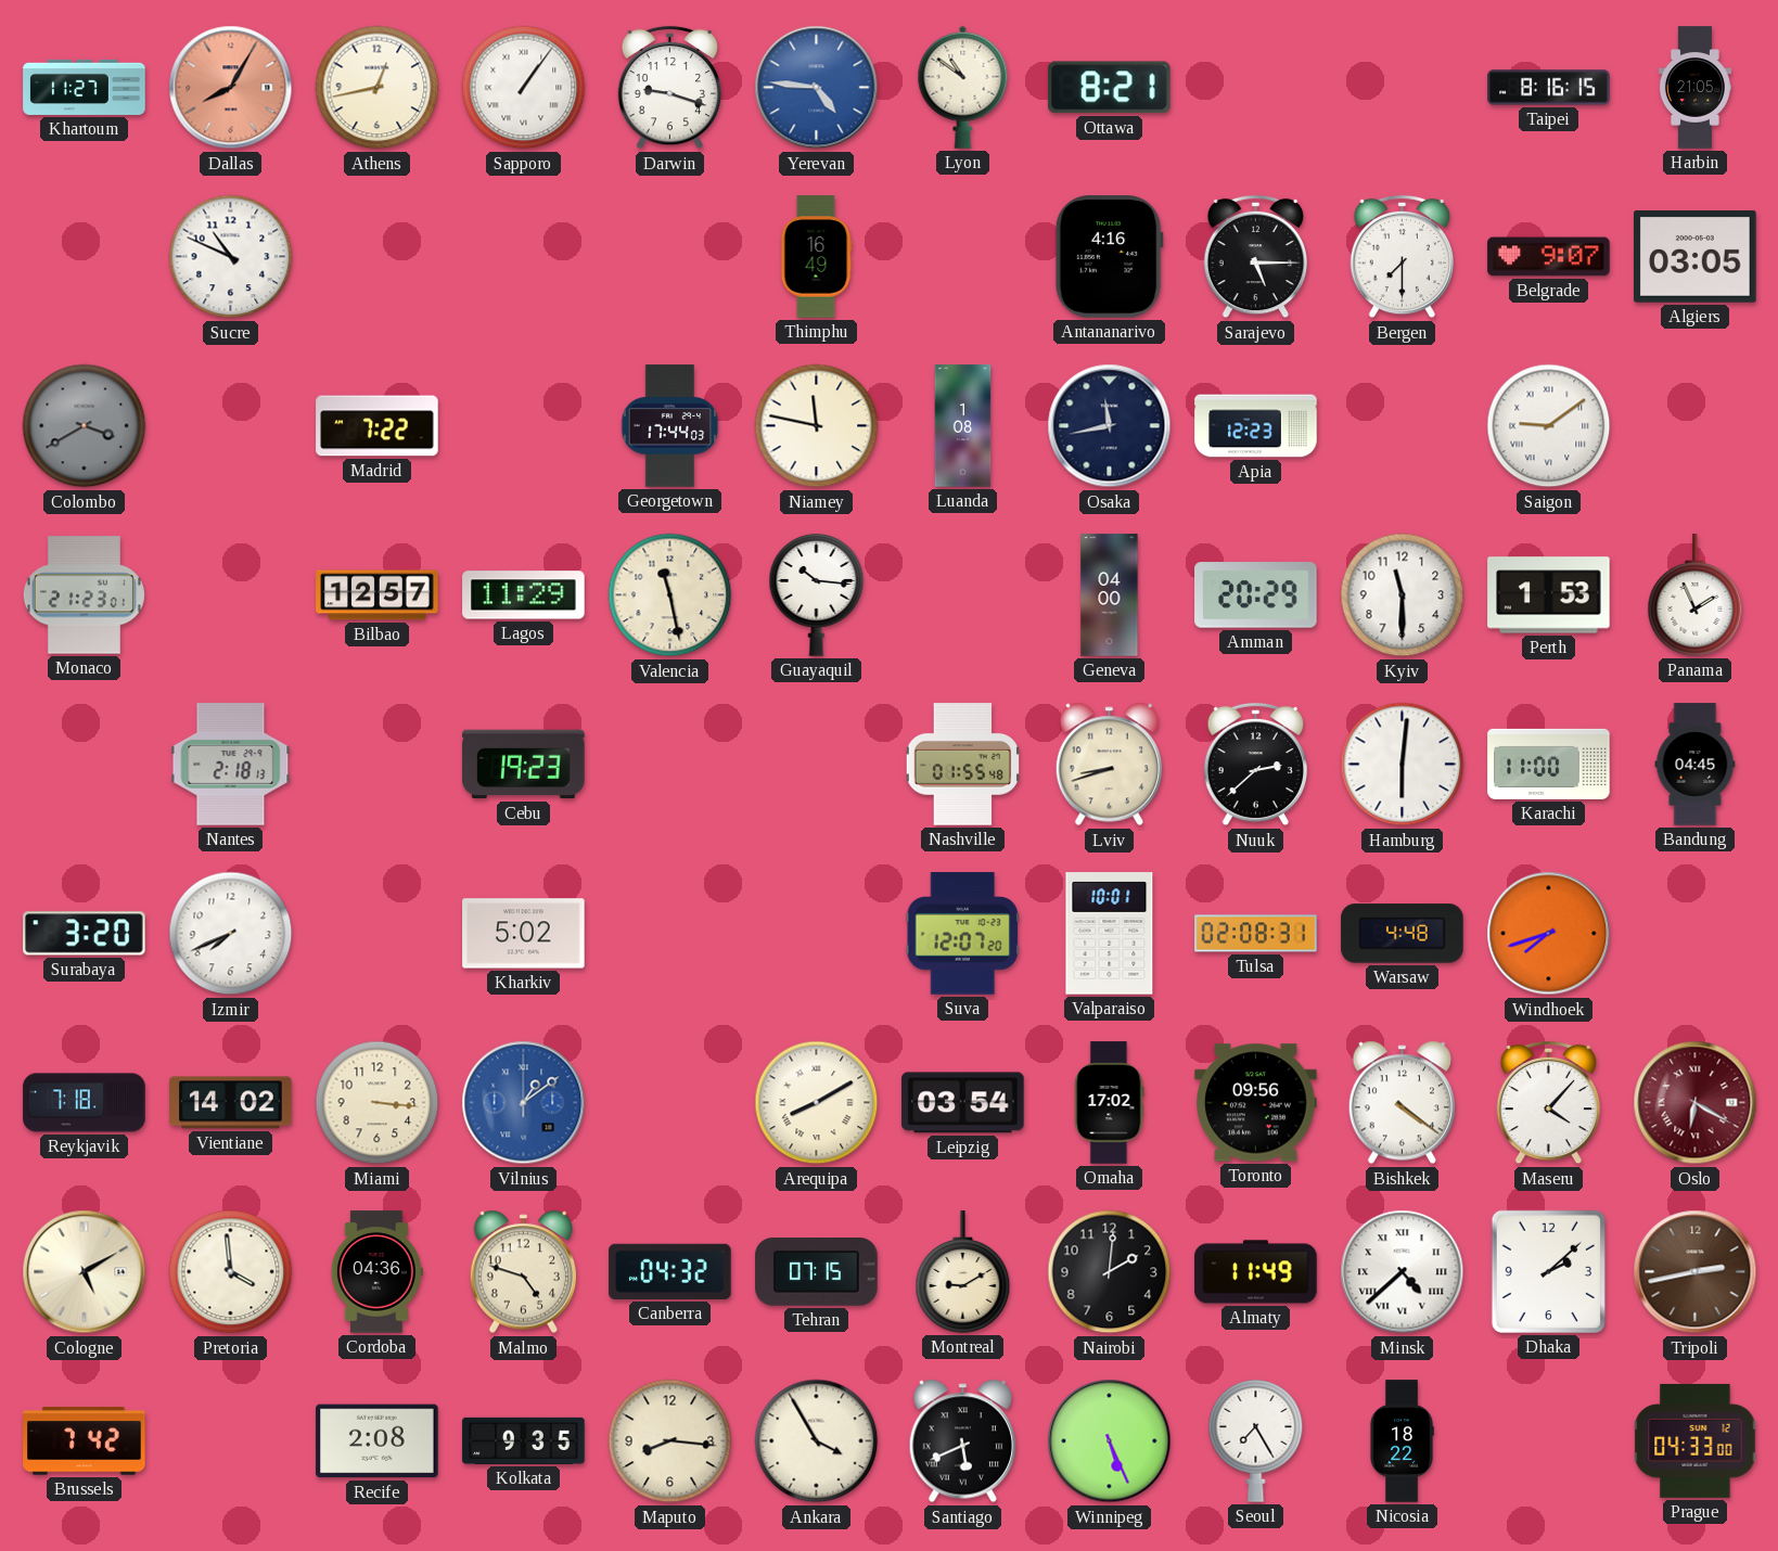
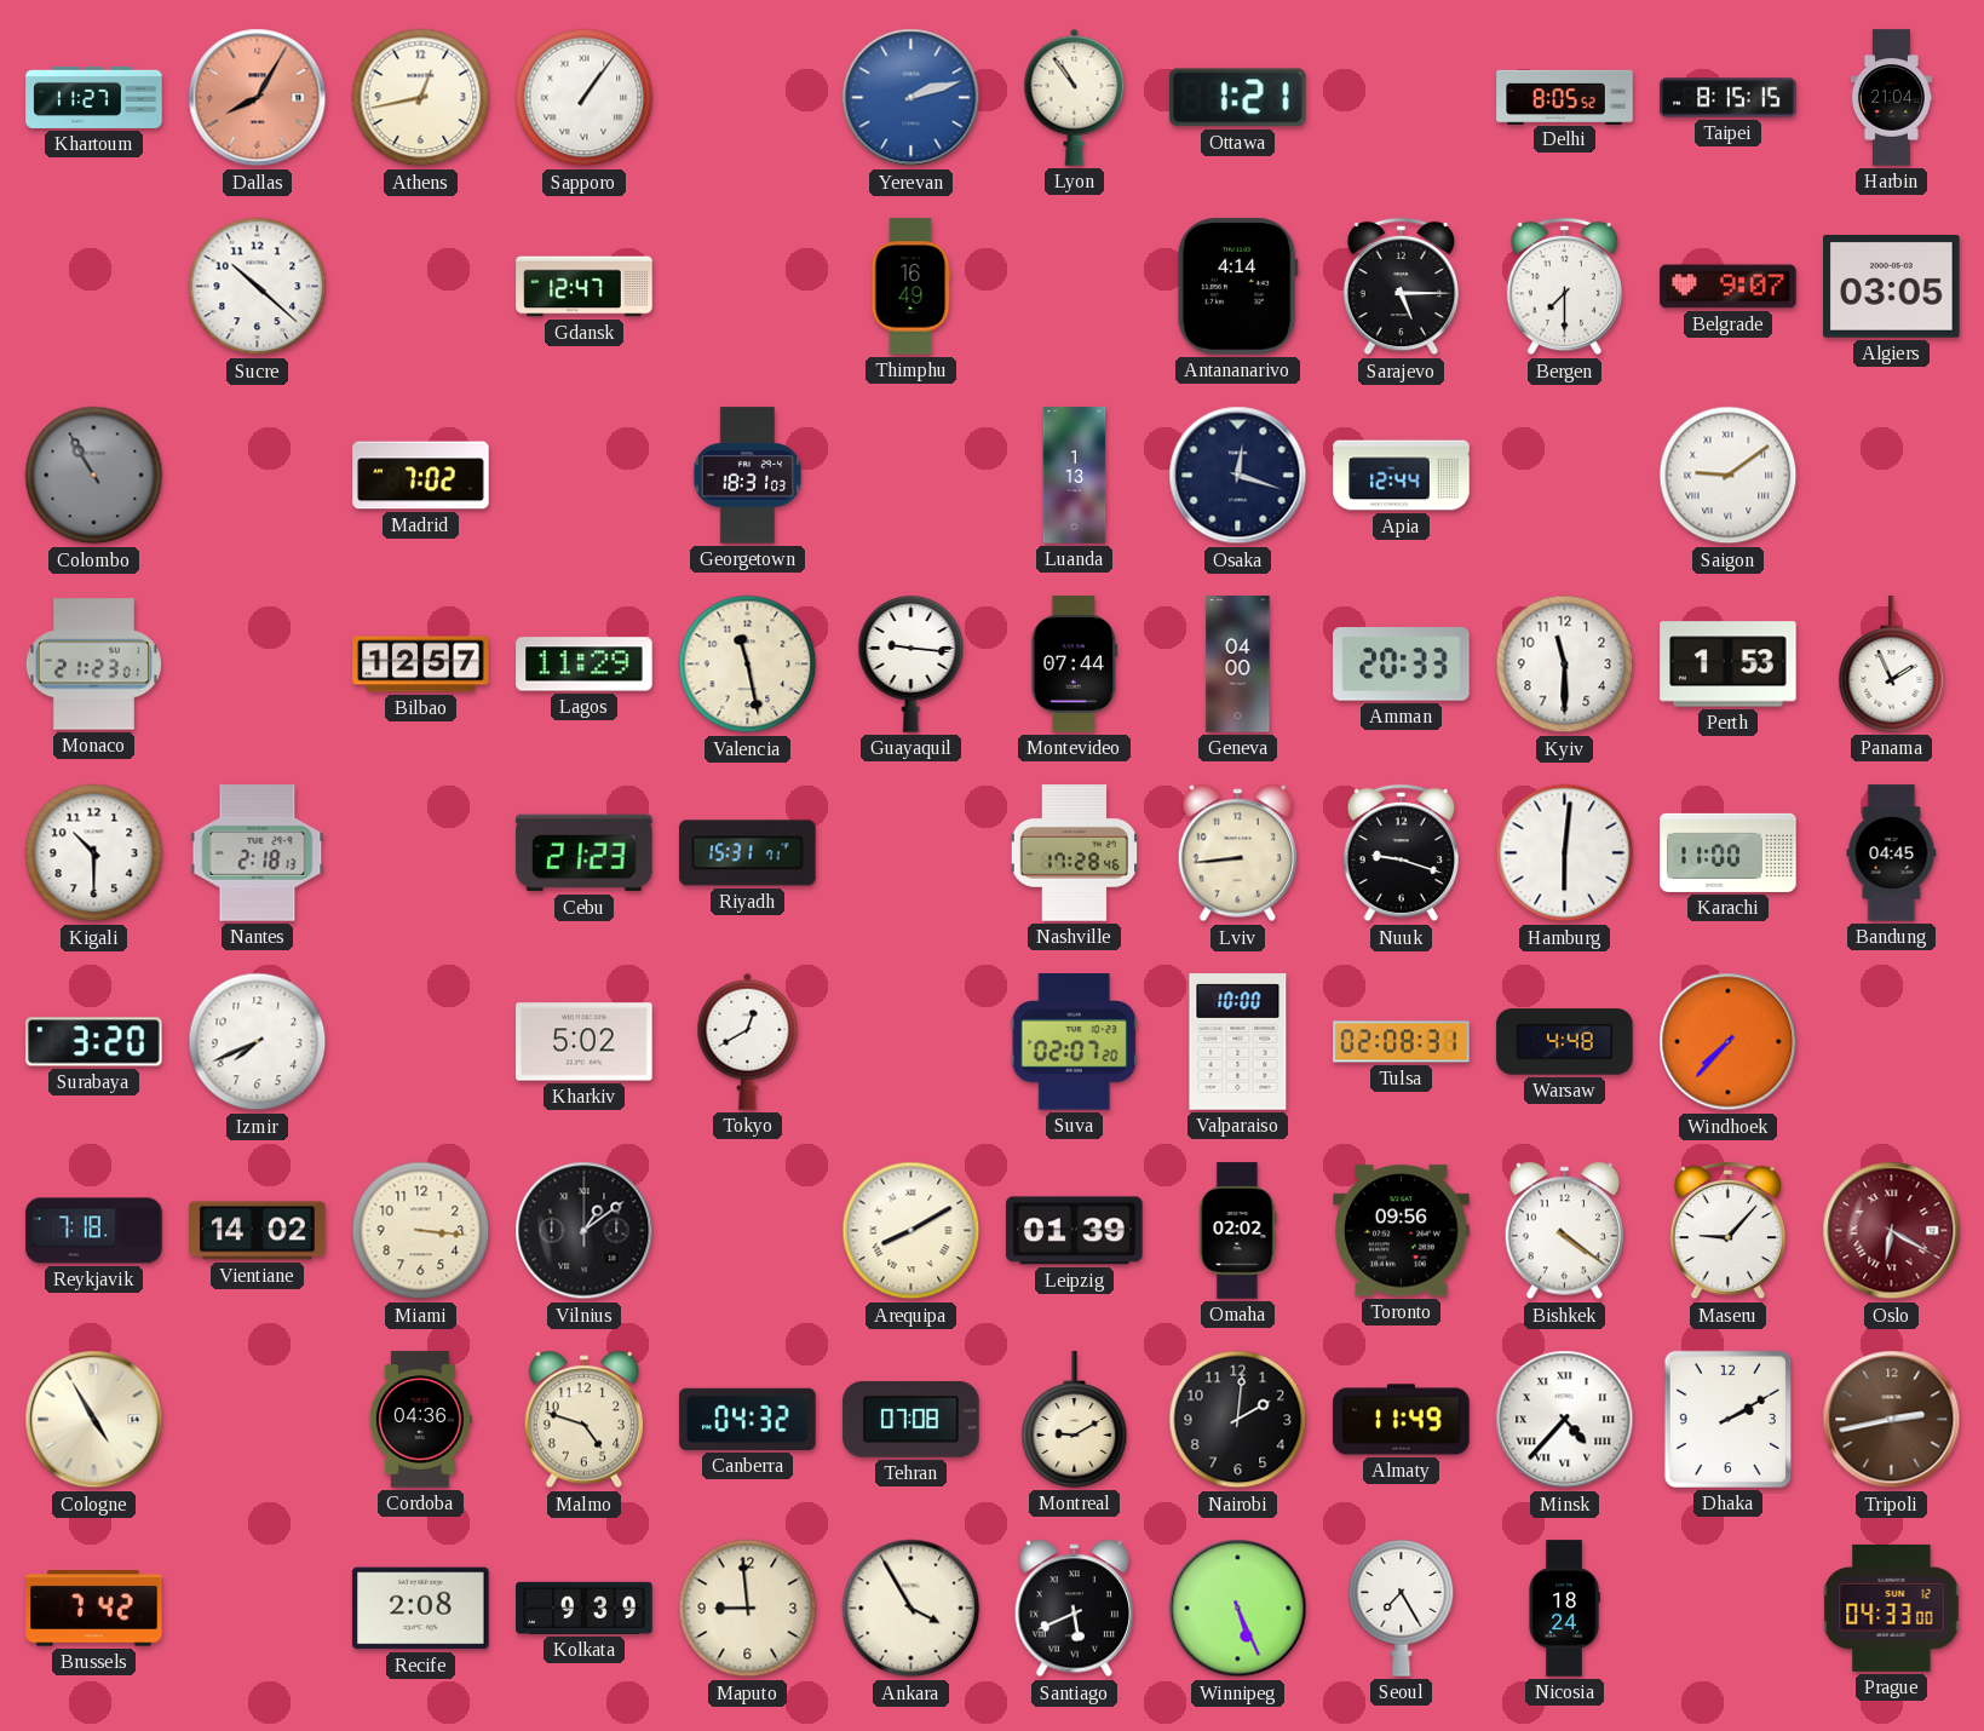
Darwin: 9:18 -> none
Yerevan: 4:46 -> 2:12
Lyon: 10:51 -> 10:54
Ottawa: 8:21 -> 1:21
Delhi: none -> 8:05
Taipei: 8:16 -> 8:15
Harbin: 21:05 -> 21:04
Sucre: 10:49 -> 10:22
Gdansk: none -> 12:47
Antananarivo: 4:16 -> 4:14
Colombo: 3:40 -> 10:55
Madrid: 7:22 -> 7:02
Georgetown: 17:44 -> 18:31
Niamey: 11:47 -> none
Luanda: 1:08 -> 1:13
Osaka: 11:43 -> 12:18
Apia: 12:23 -> 12:44
Guayaquil: 10:16 -> 9:16
Montevideo: none -> 07:44
Amman: 20:29 -> 20:33
Kigali: none -> 10:30
Cebu: 19:23 -> 21:23
Riyadh: none -> 15:31
Nashville: 01:55 -> 17:28
Lviv: 8:42 -> 8:44
Nuuk: 2:38 -> 9:18
Tokyo: none -> 12:40
Suva: 12:07 -> 02:07
Valparaiso: 10:01 -> 10:00
Windhoek: 7:42 -> 7:37
Vilnius dial: blue -> black
Leipzig: 03:54 -> 01:39
Omaha: 17:02 -> 02:02
Maseru: 4:07 -> 9:07
Cologne: 5:10 -> 4:55
Pretoria: 3:59 -> none
Tehran: 07:15 -> 07:08
Minsk: 4:38 -> 4:37
Dhaka: 2:08 -> 2:10
Kolkata: 9:35 -> 9:39
Maputo: 8:16 -> 8:59
Nicosia: 18:22 -> 18:24
